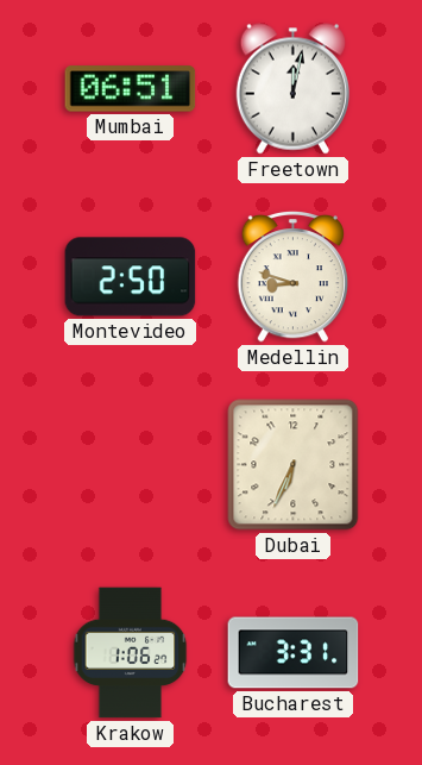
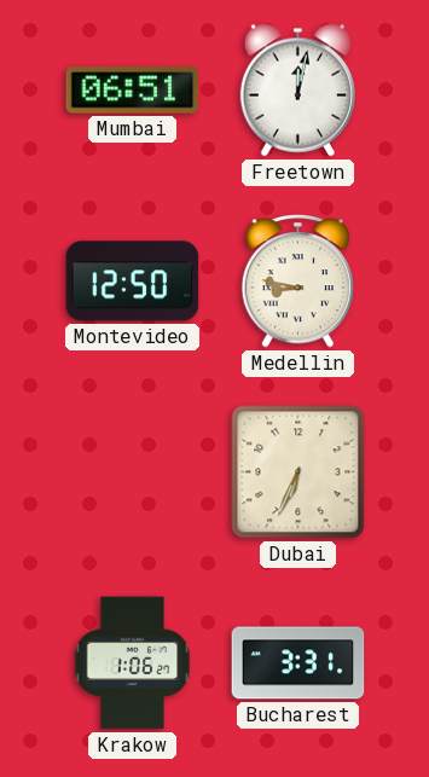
Montevideo: 2:50 -> 12:50
Medellin: 8:48 -> 8:47
